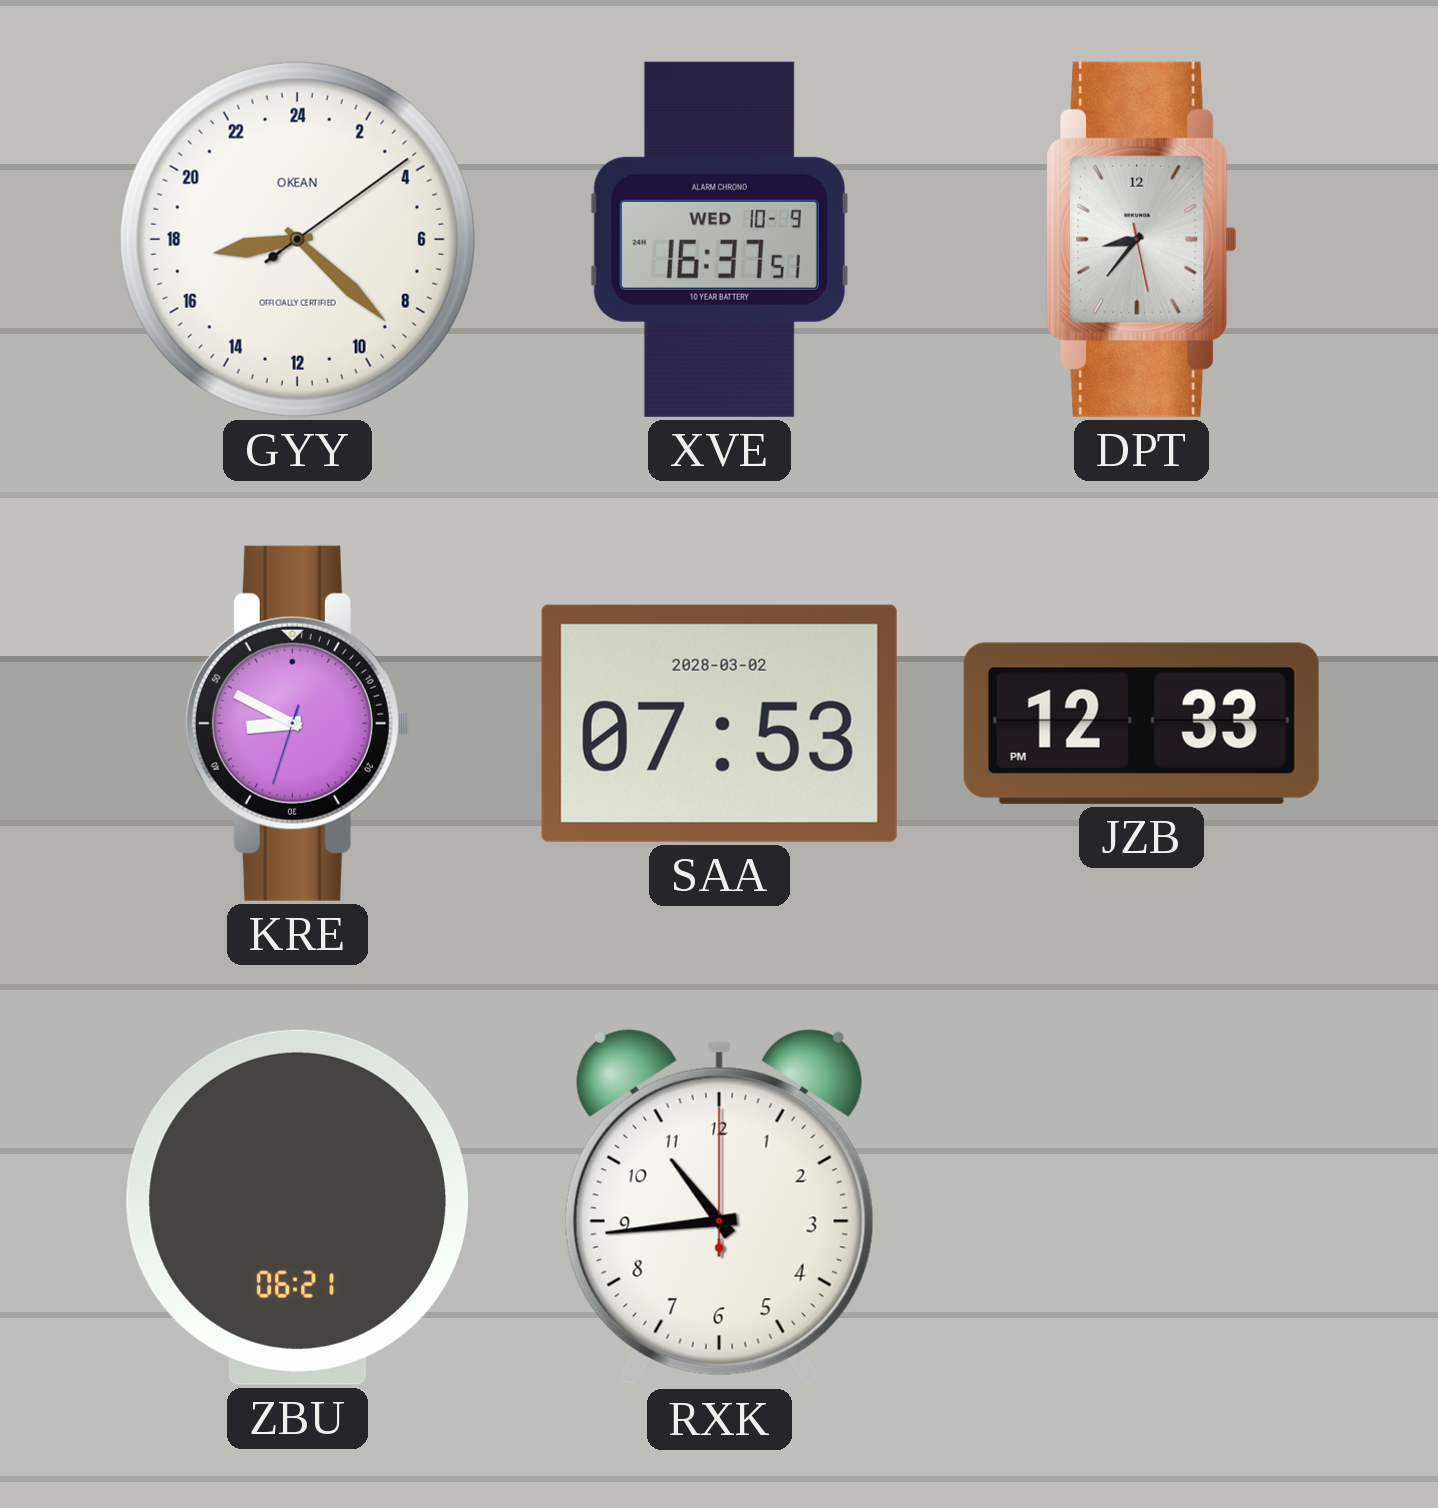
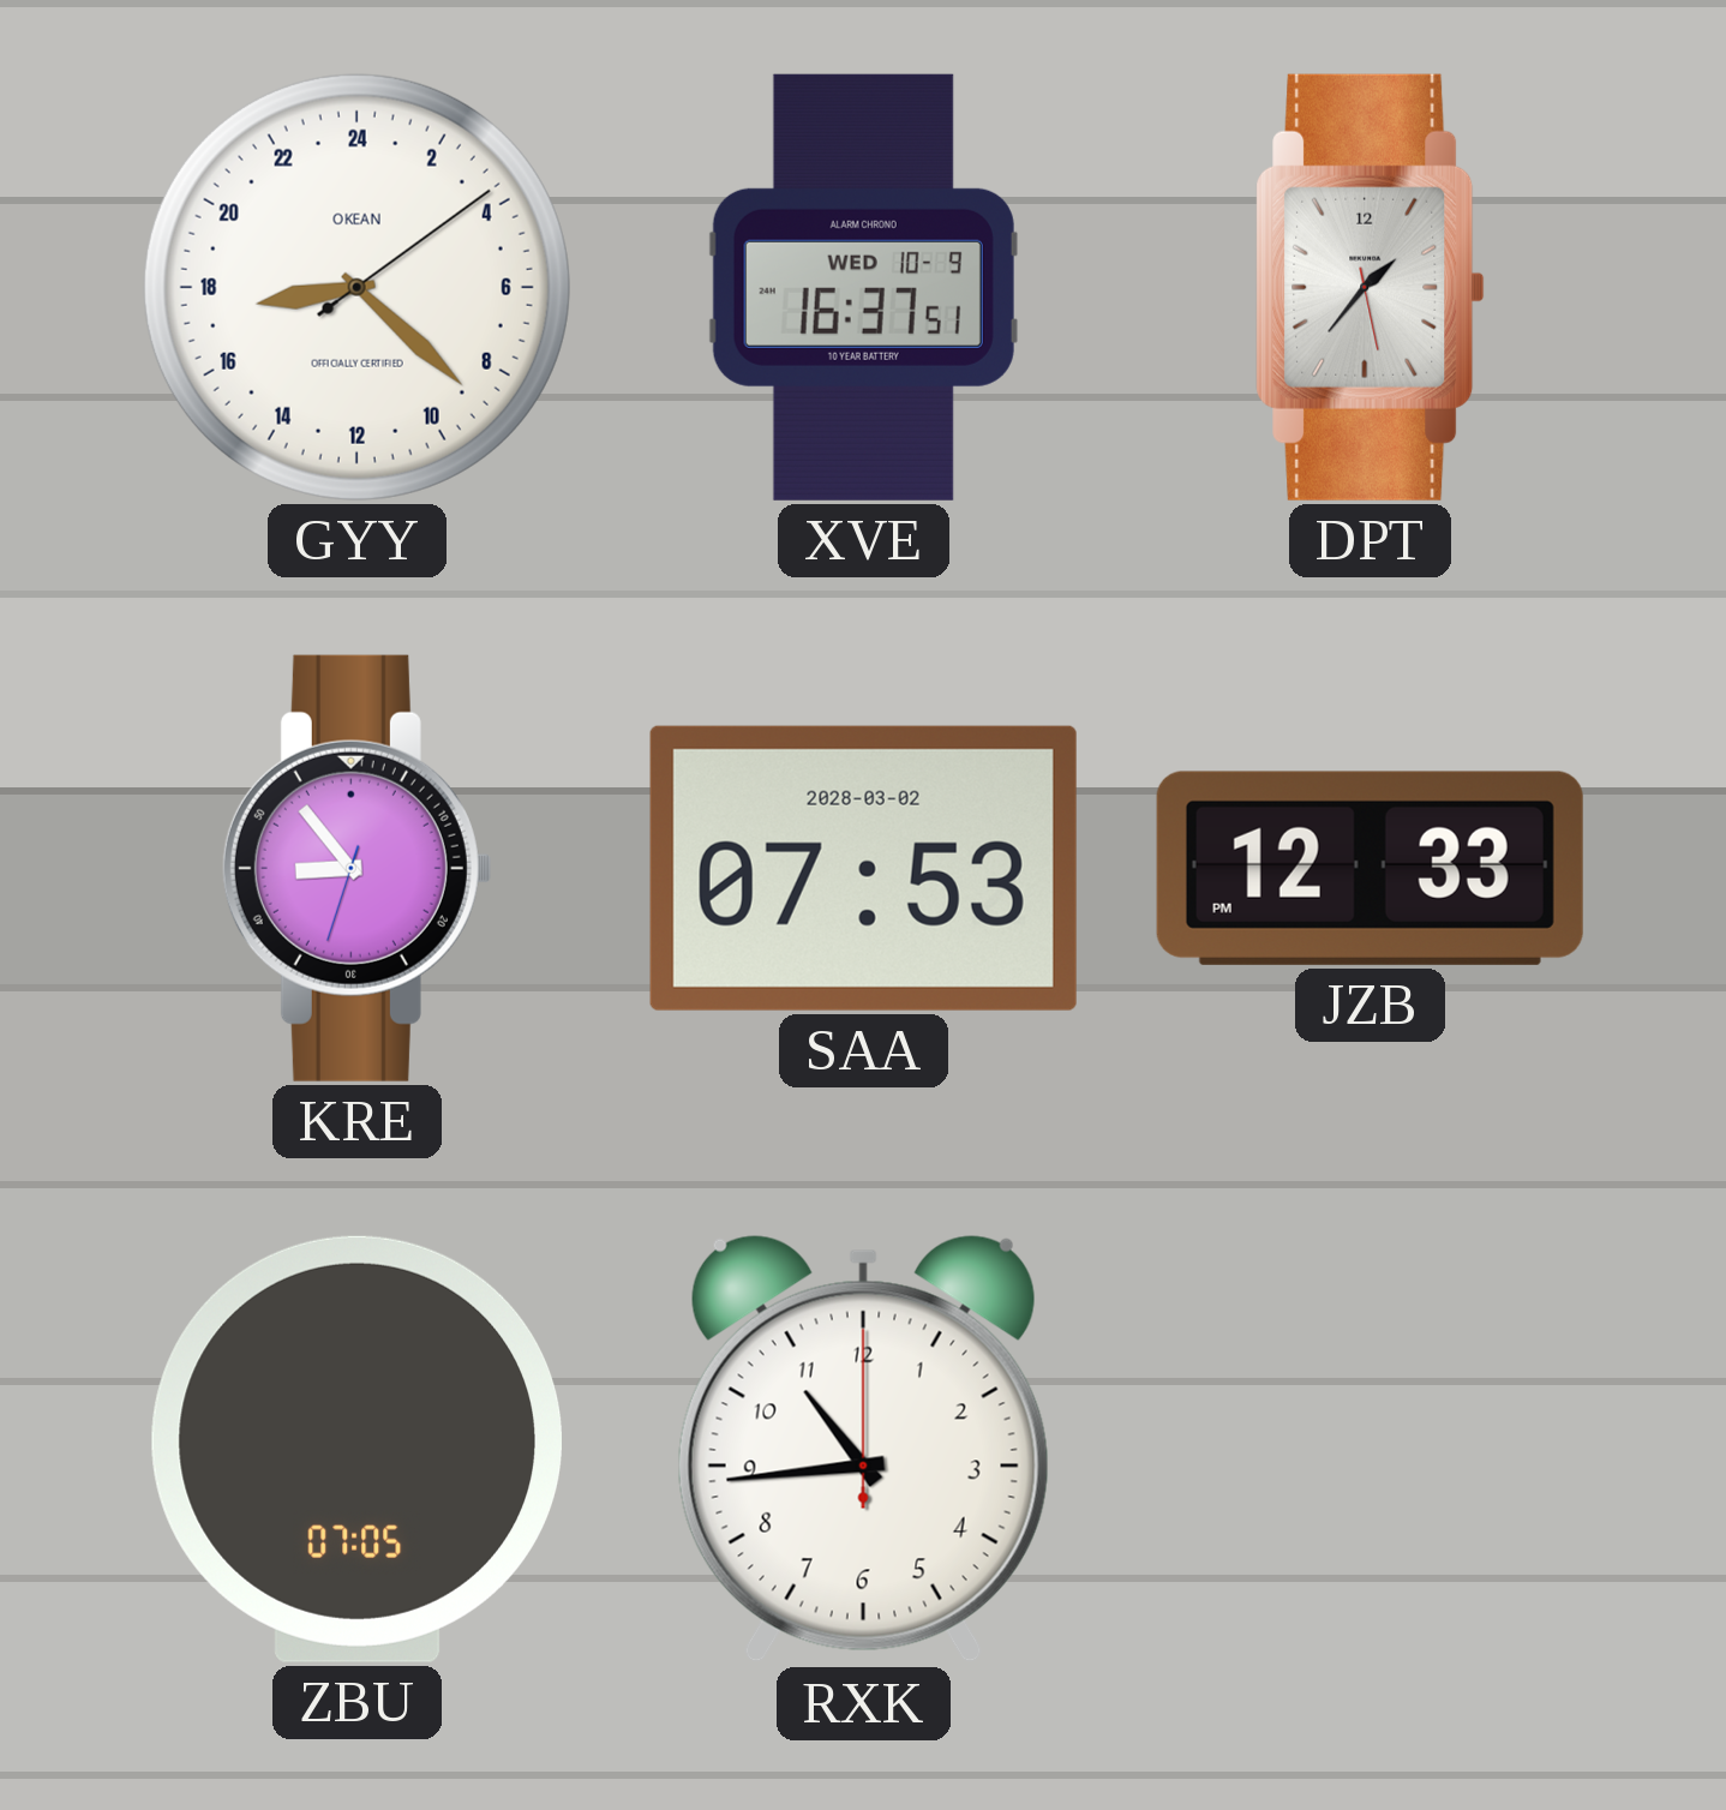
DPT: 8:36 -> 1:36
KRE: 8:49 -> 8:53
ZBU: 06:21 -> 07:05
